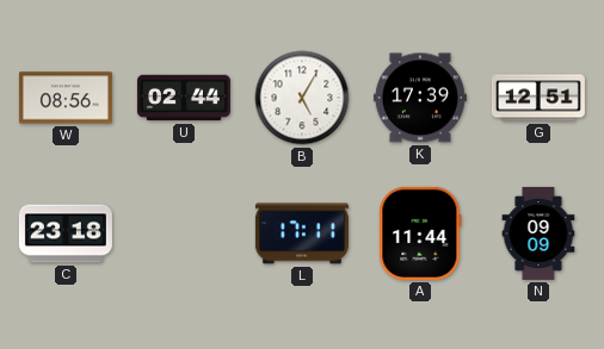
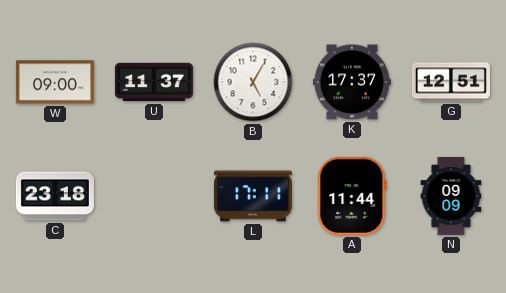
W: 08:56 -> 09:00
U: 02:44 -> 11:37
K: 17:39 -> 17:37
